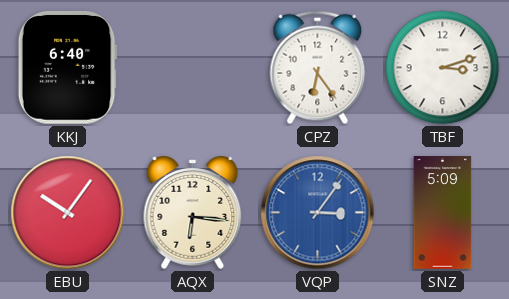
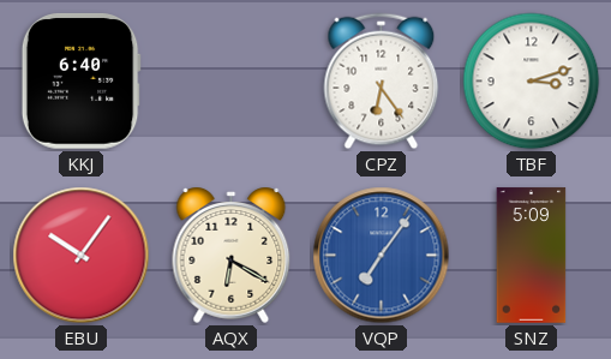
AQX: 6:16 -> 6:20
VQP: 3:06 -> 7:06
